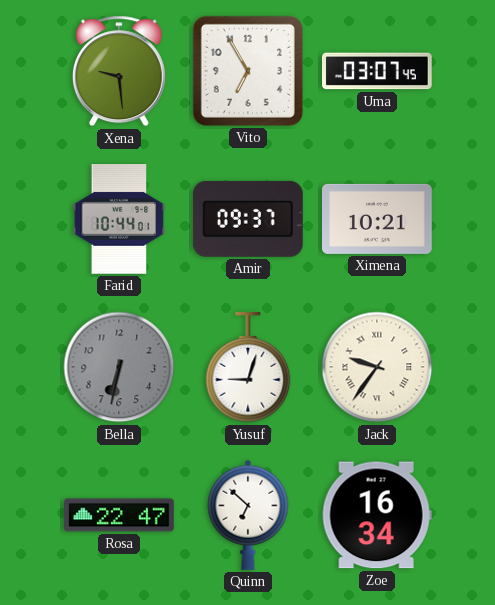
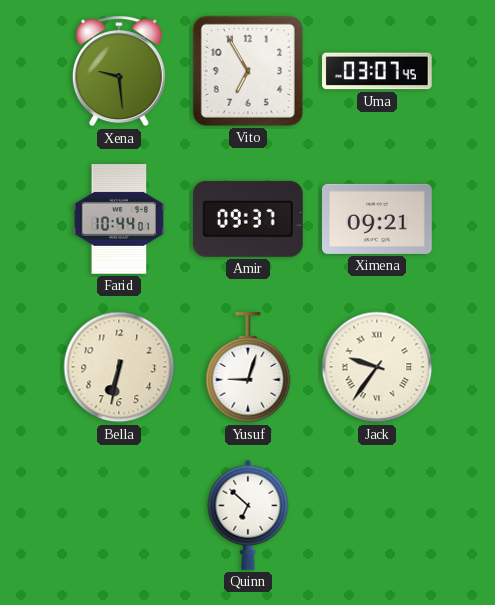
Ximena: 10:21 -> 09:21
Bella dial: grey -> cream
Rosa: 22:47 -> none
Zoe: 16:34 -> none
